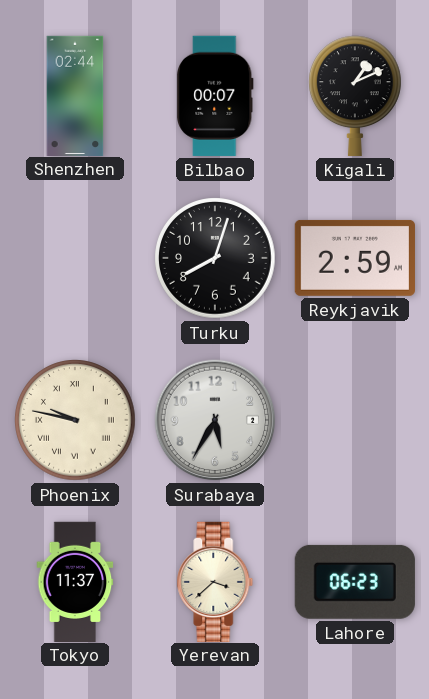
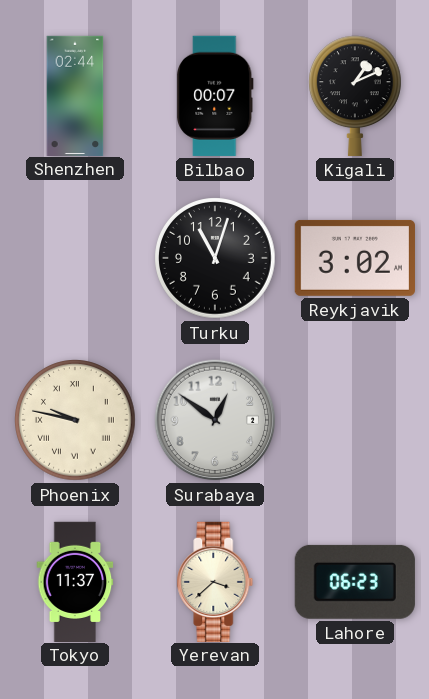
Turku: 8:03 -> 11:03
Reykjavik: 2:59 -> 3:02
Surabaya: 5:35 -> 12:51
